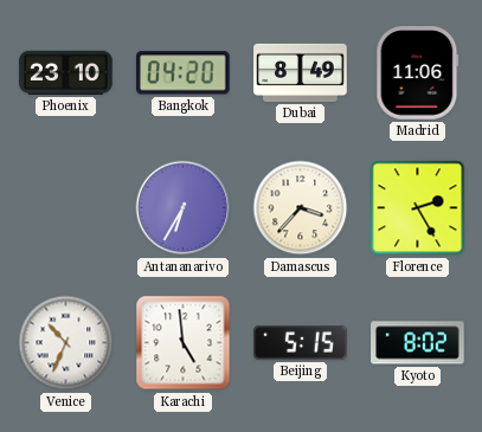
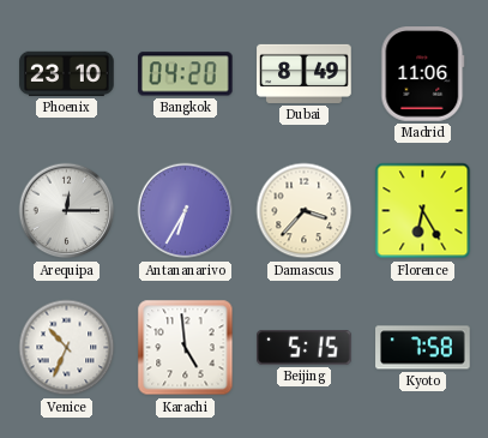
Arequipa: none -> 12:15
Florence: 2:25 -> 6:25
Kyoto: 8:02 -> 7:58
